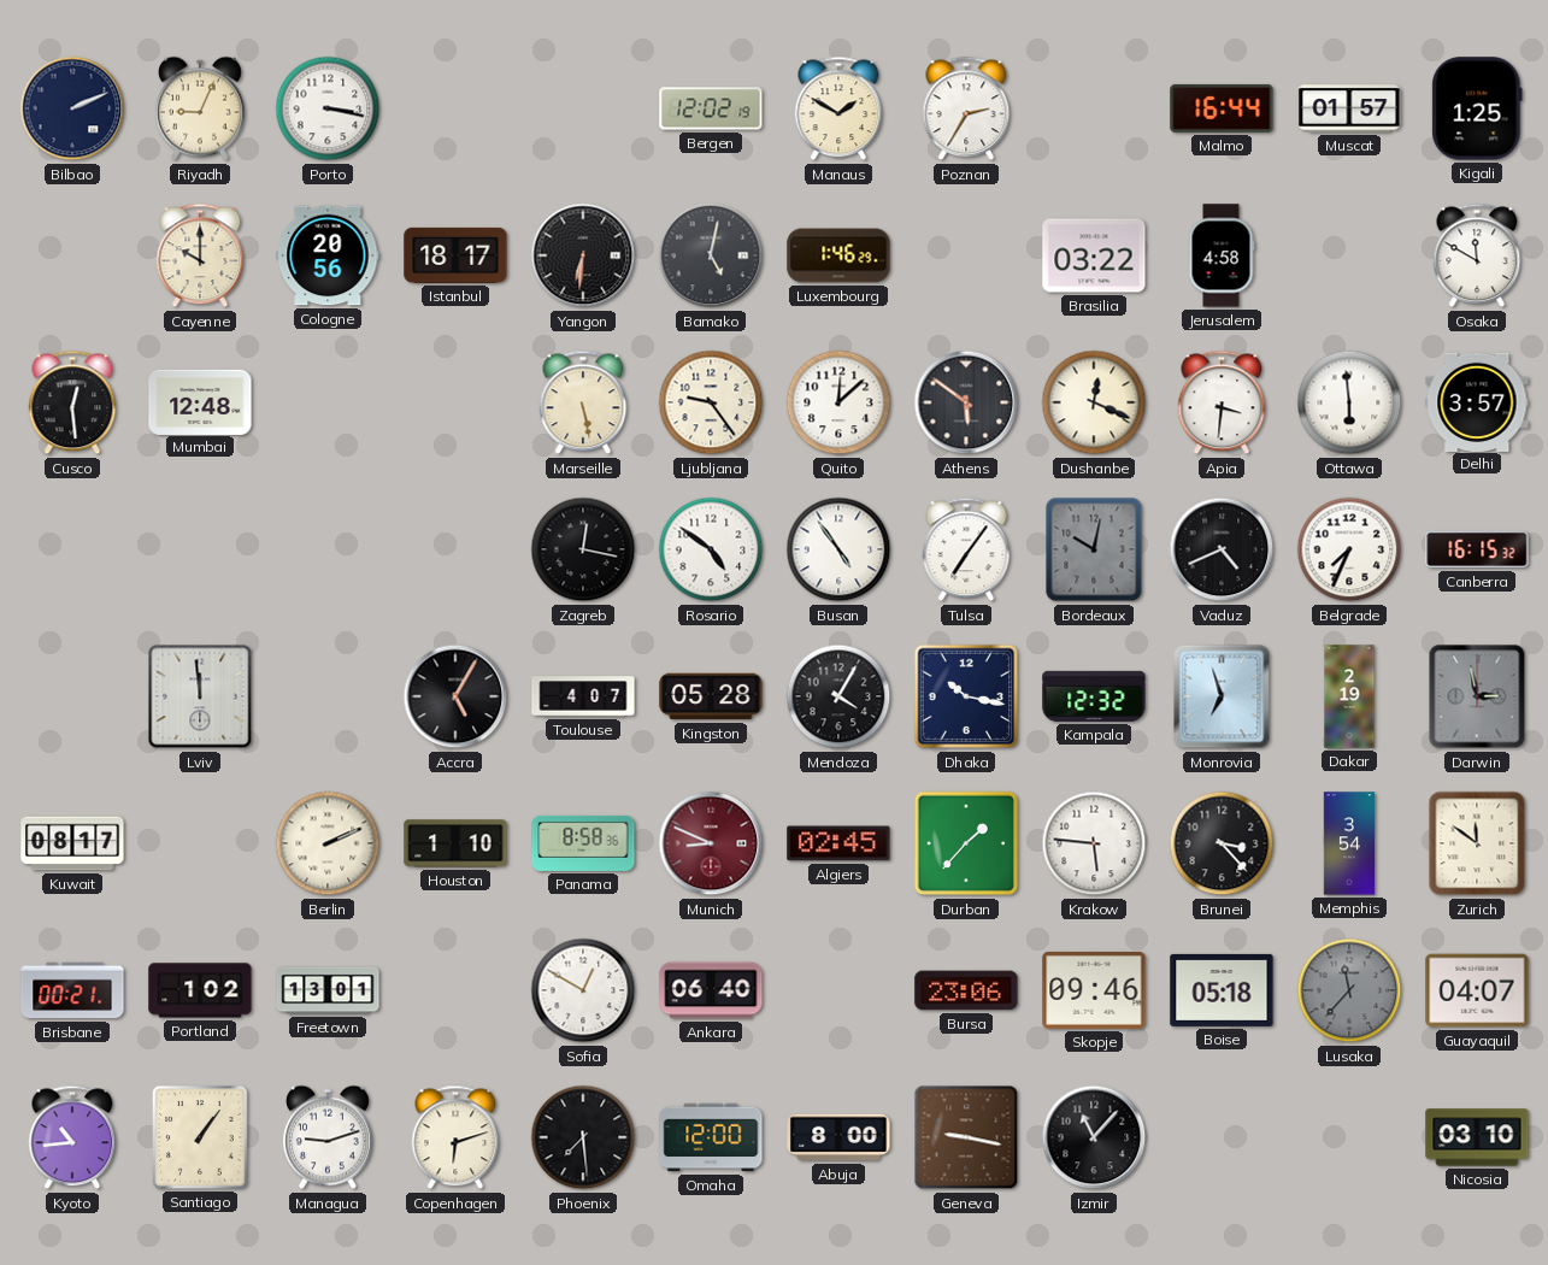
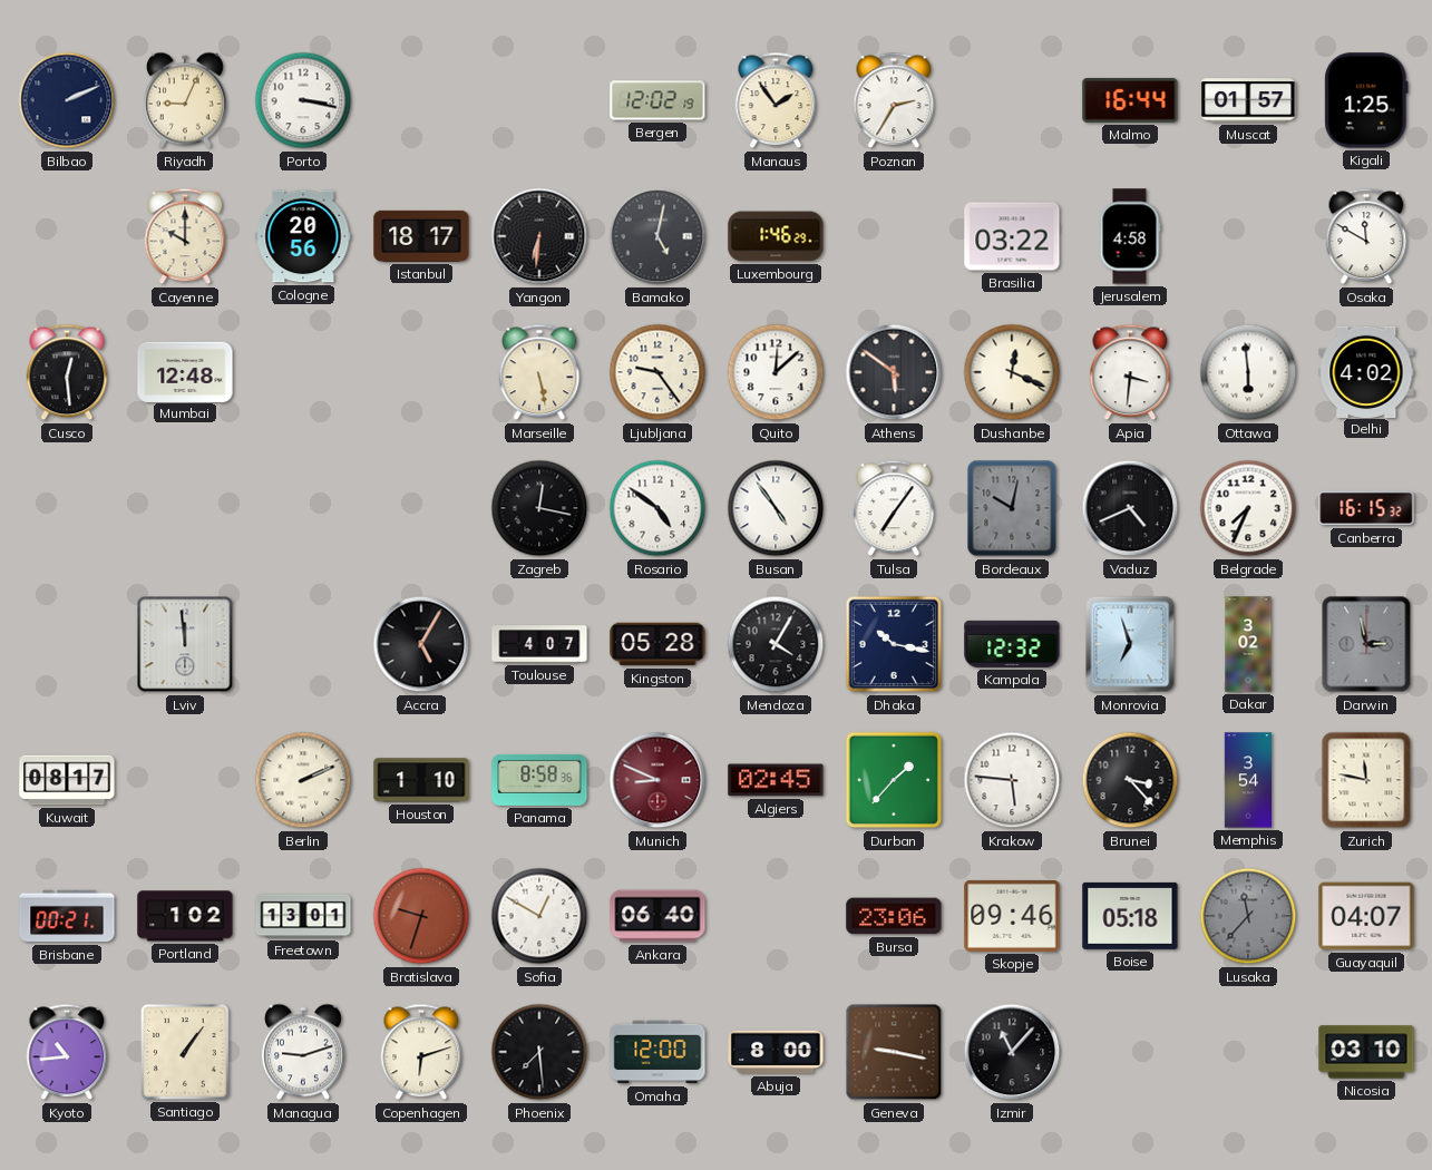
Manaus: 1:50 -> 1:54
Delhi: 3:57 -> 4:02
Dakar: 2:19 -> 3:02
Zurich: 11:51 -> 11:47
Bratislava: none -> 9:33
